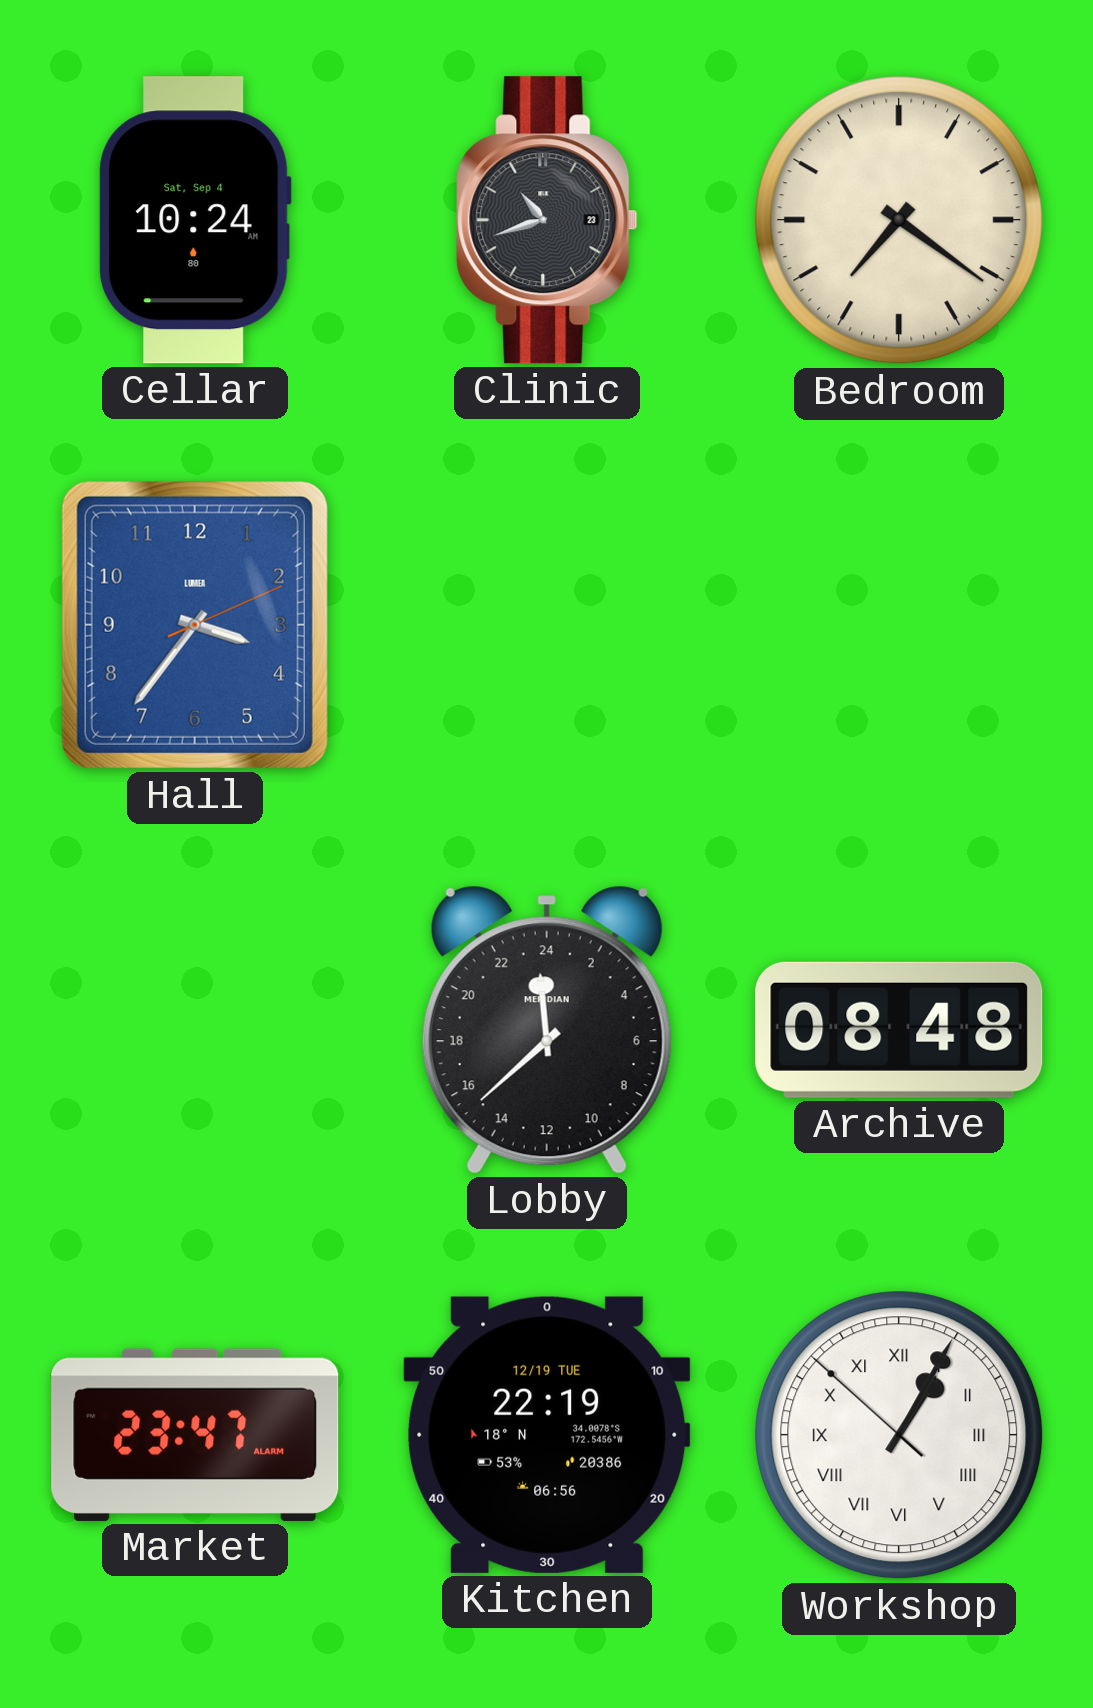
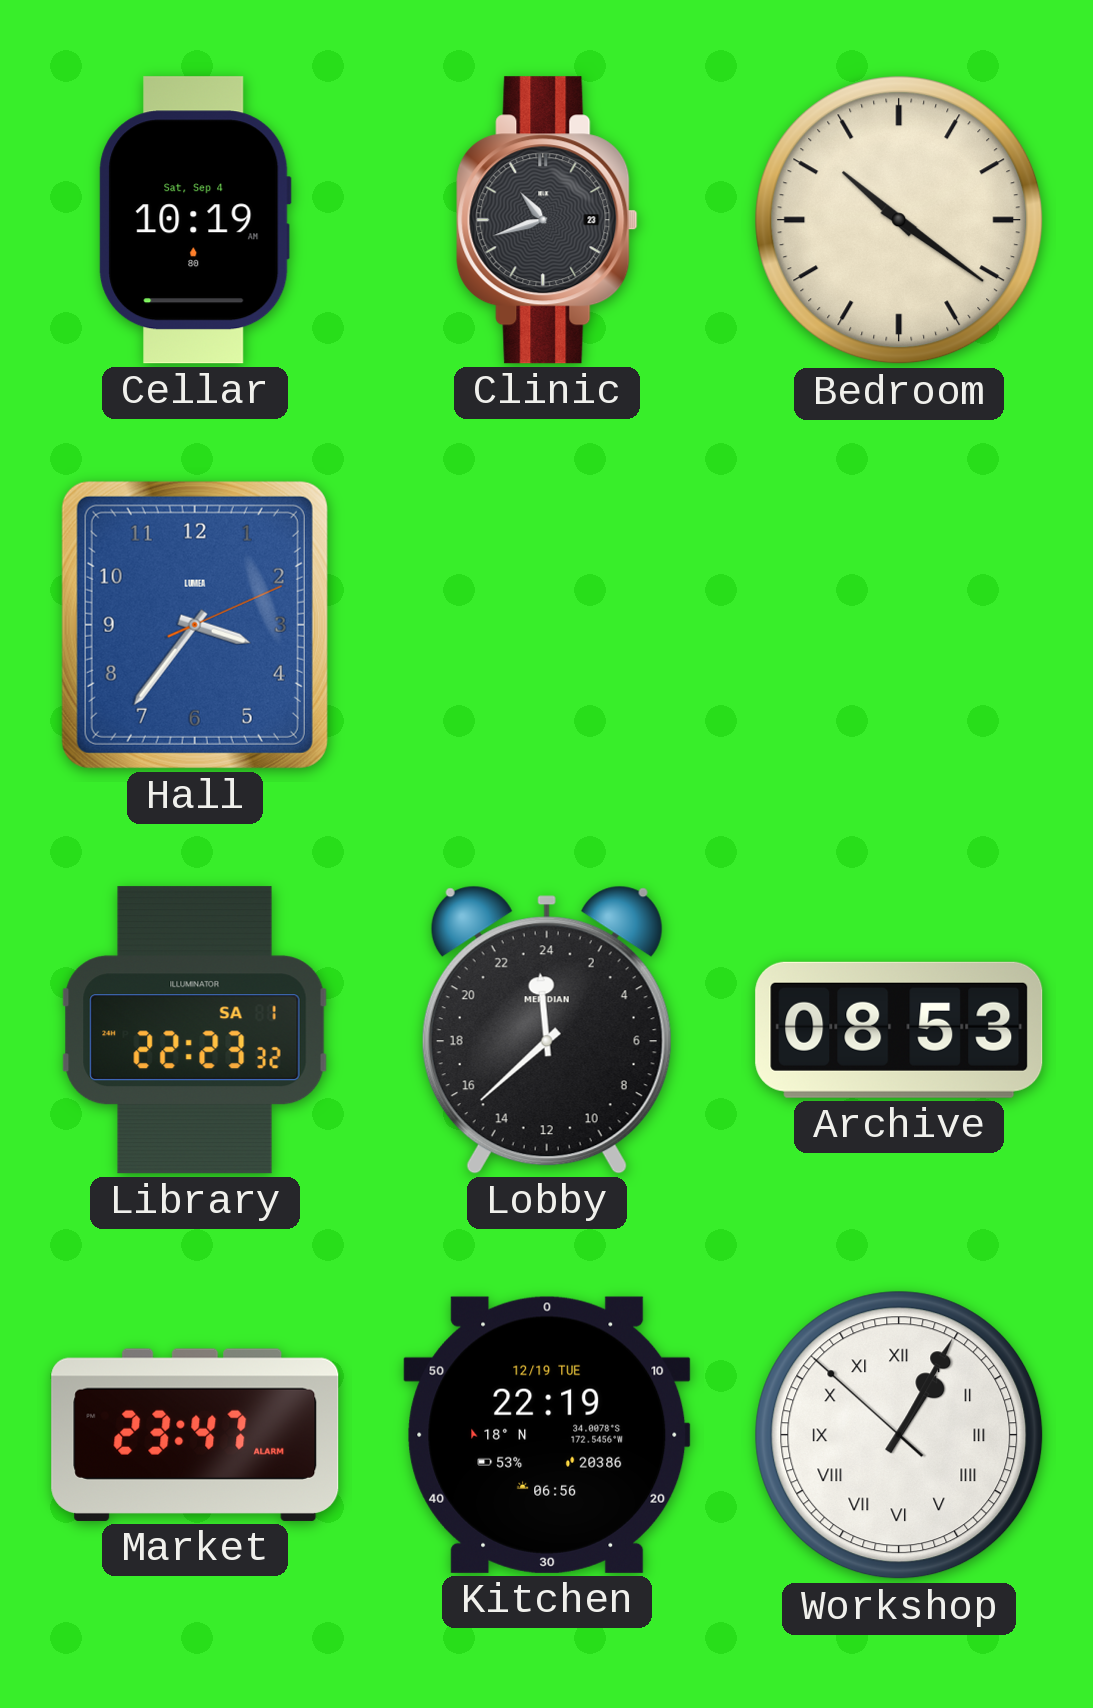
Cellar: 10:24 -> 10:19
Bedroom: 7:21 -> 10:21
Library: none -> 22:23
Archive: 08:48 -> 08:53
